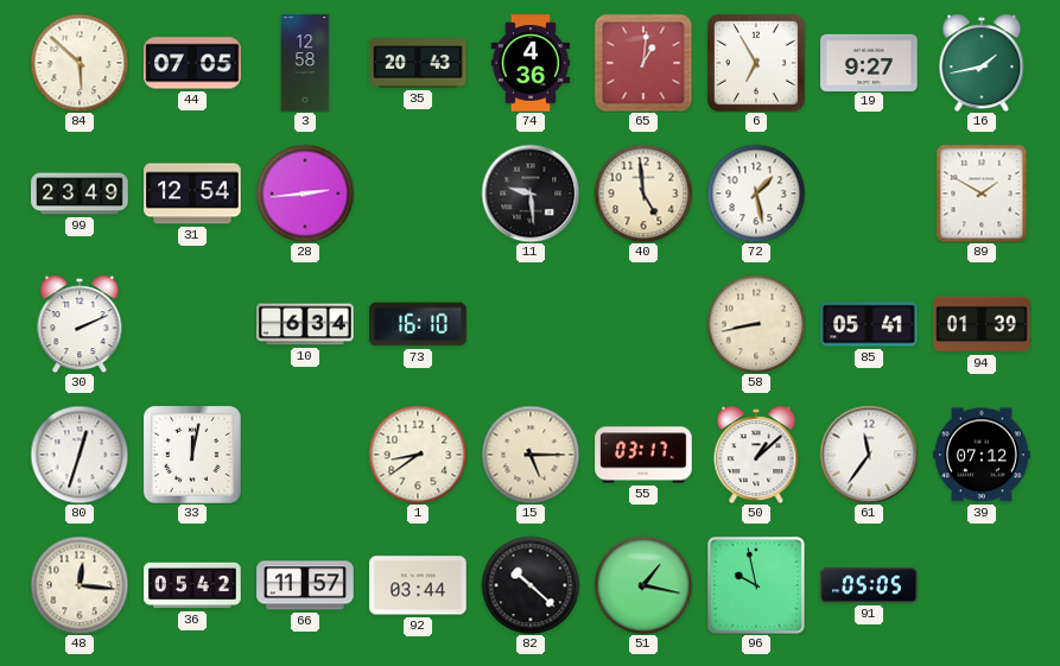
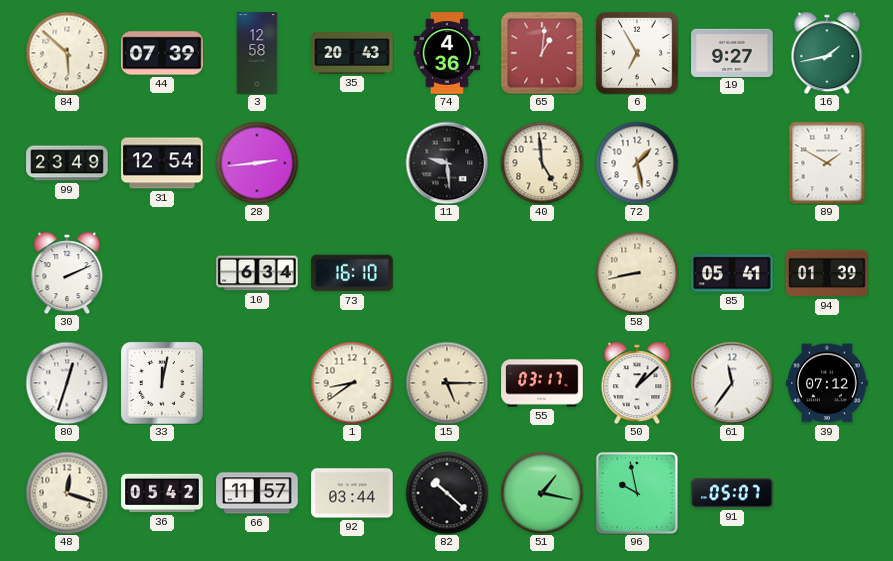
44: 07:05 -> 07:39
48: 12:16 -> 12:18
91: 05:05 -> 05:07
